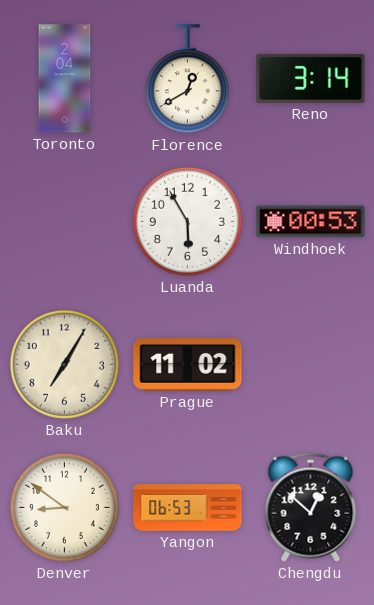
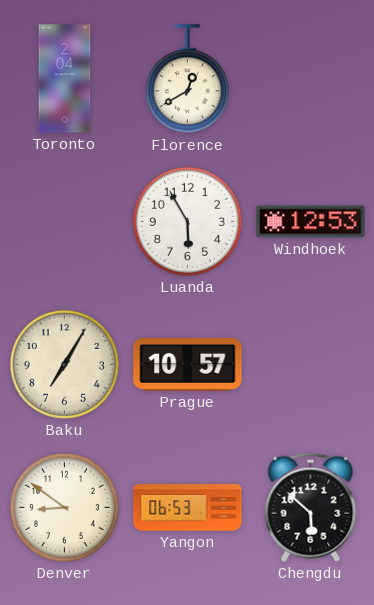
Reno: 3:14 -> none
Windhoek: 00:53 -> 12:53
Prague: 11:02 -> 10:57
Chengdu: 12:52 -> 5:52
